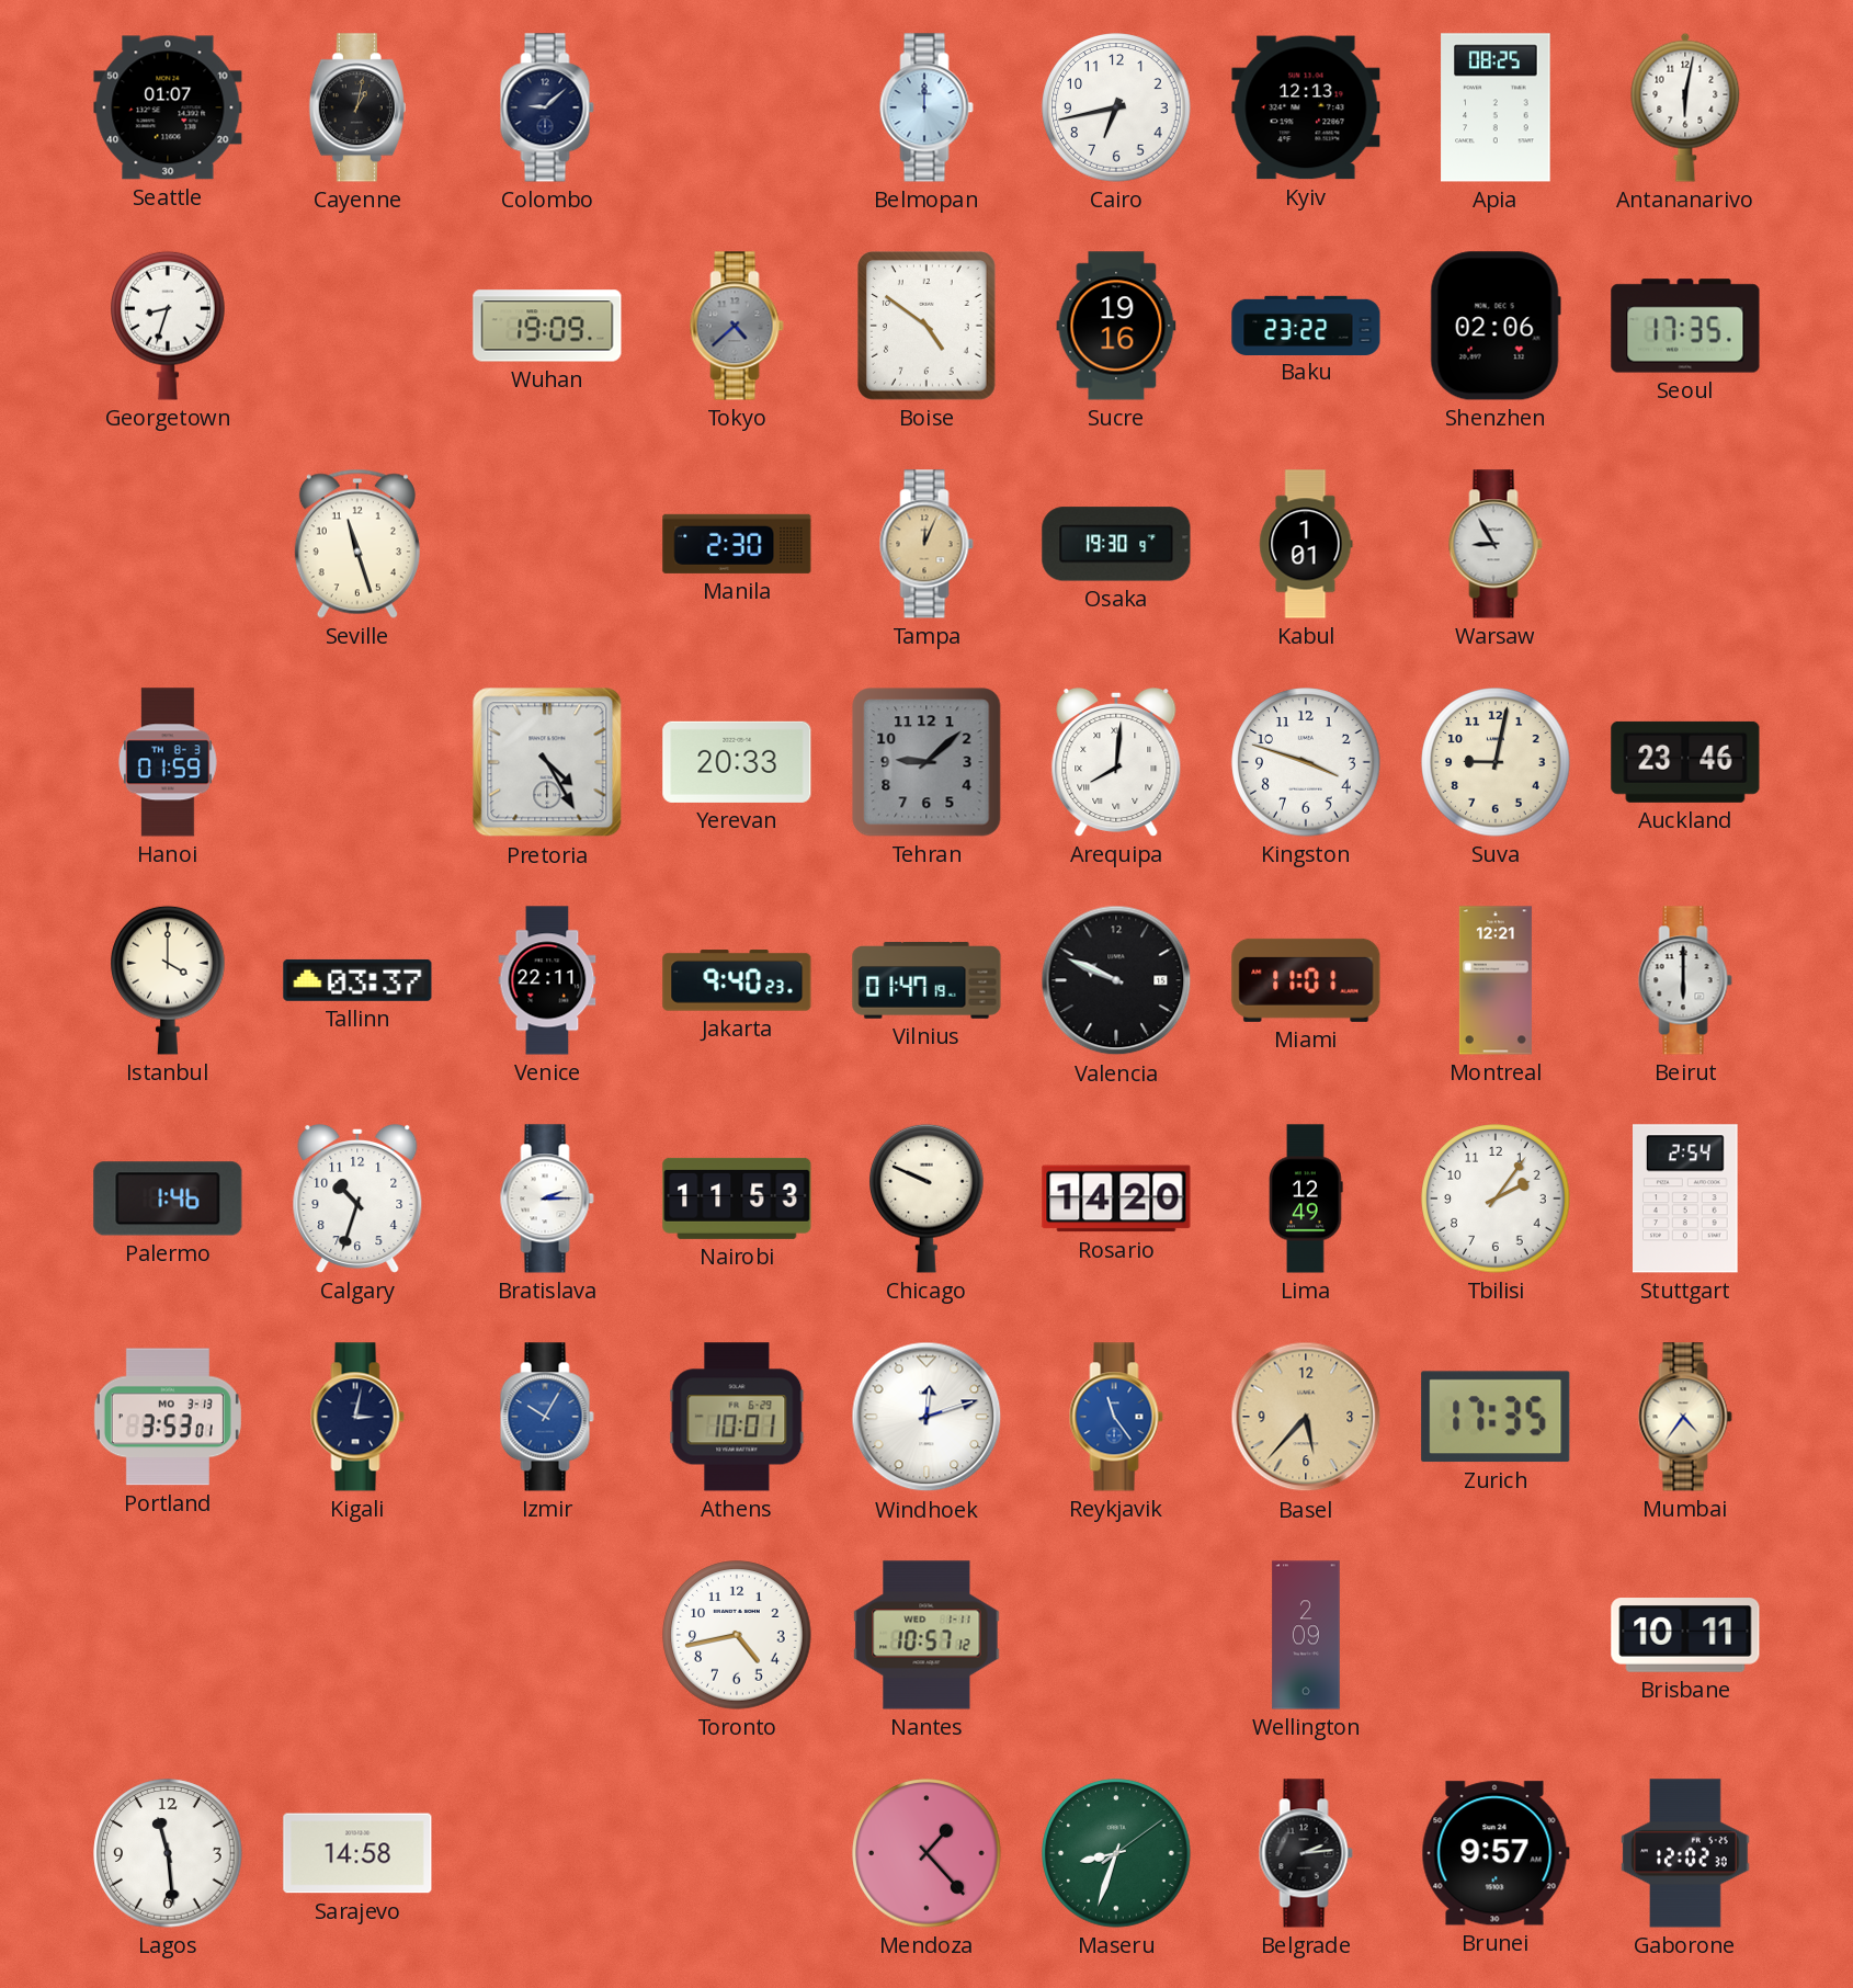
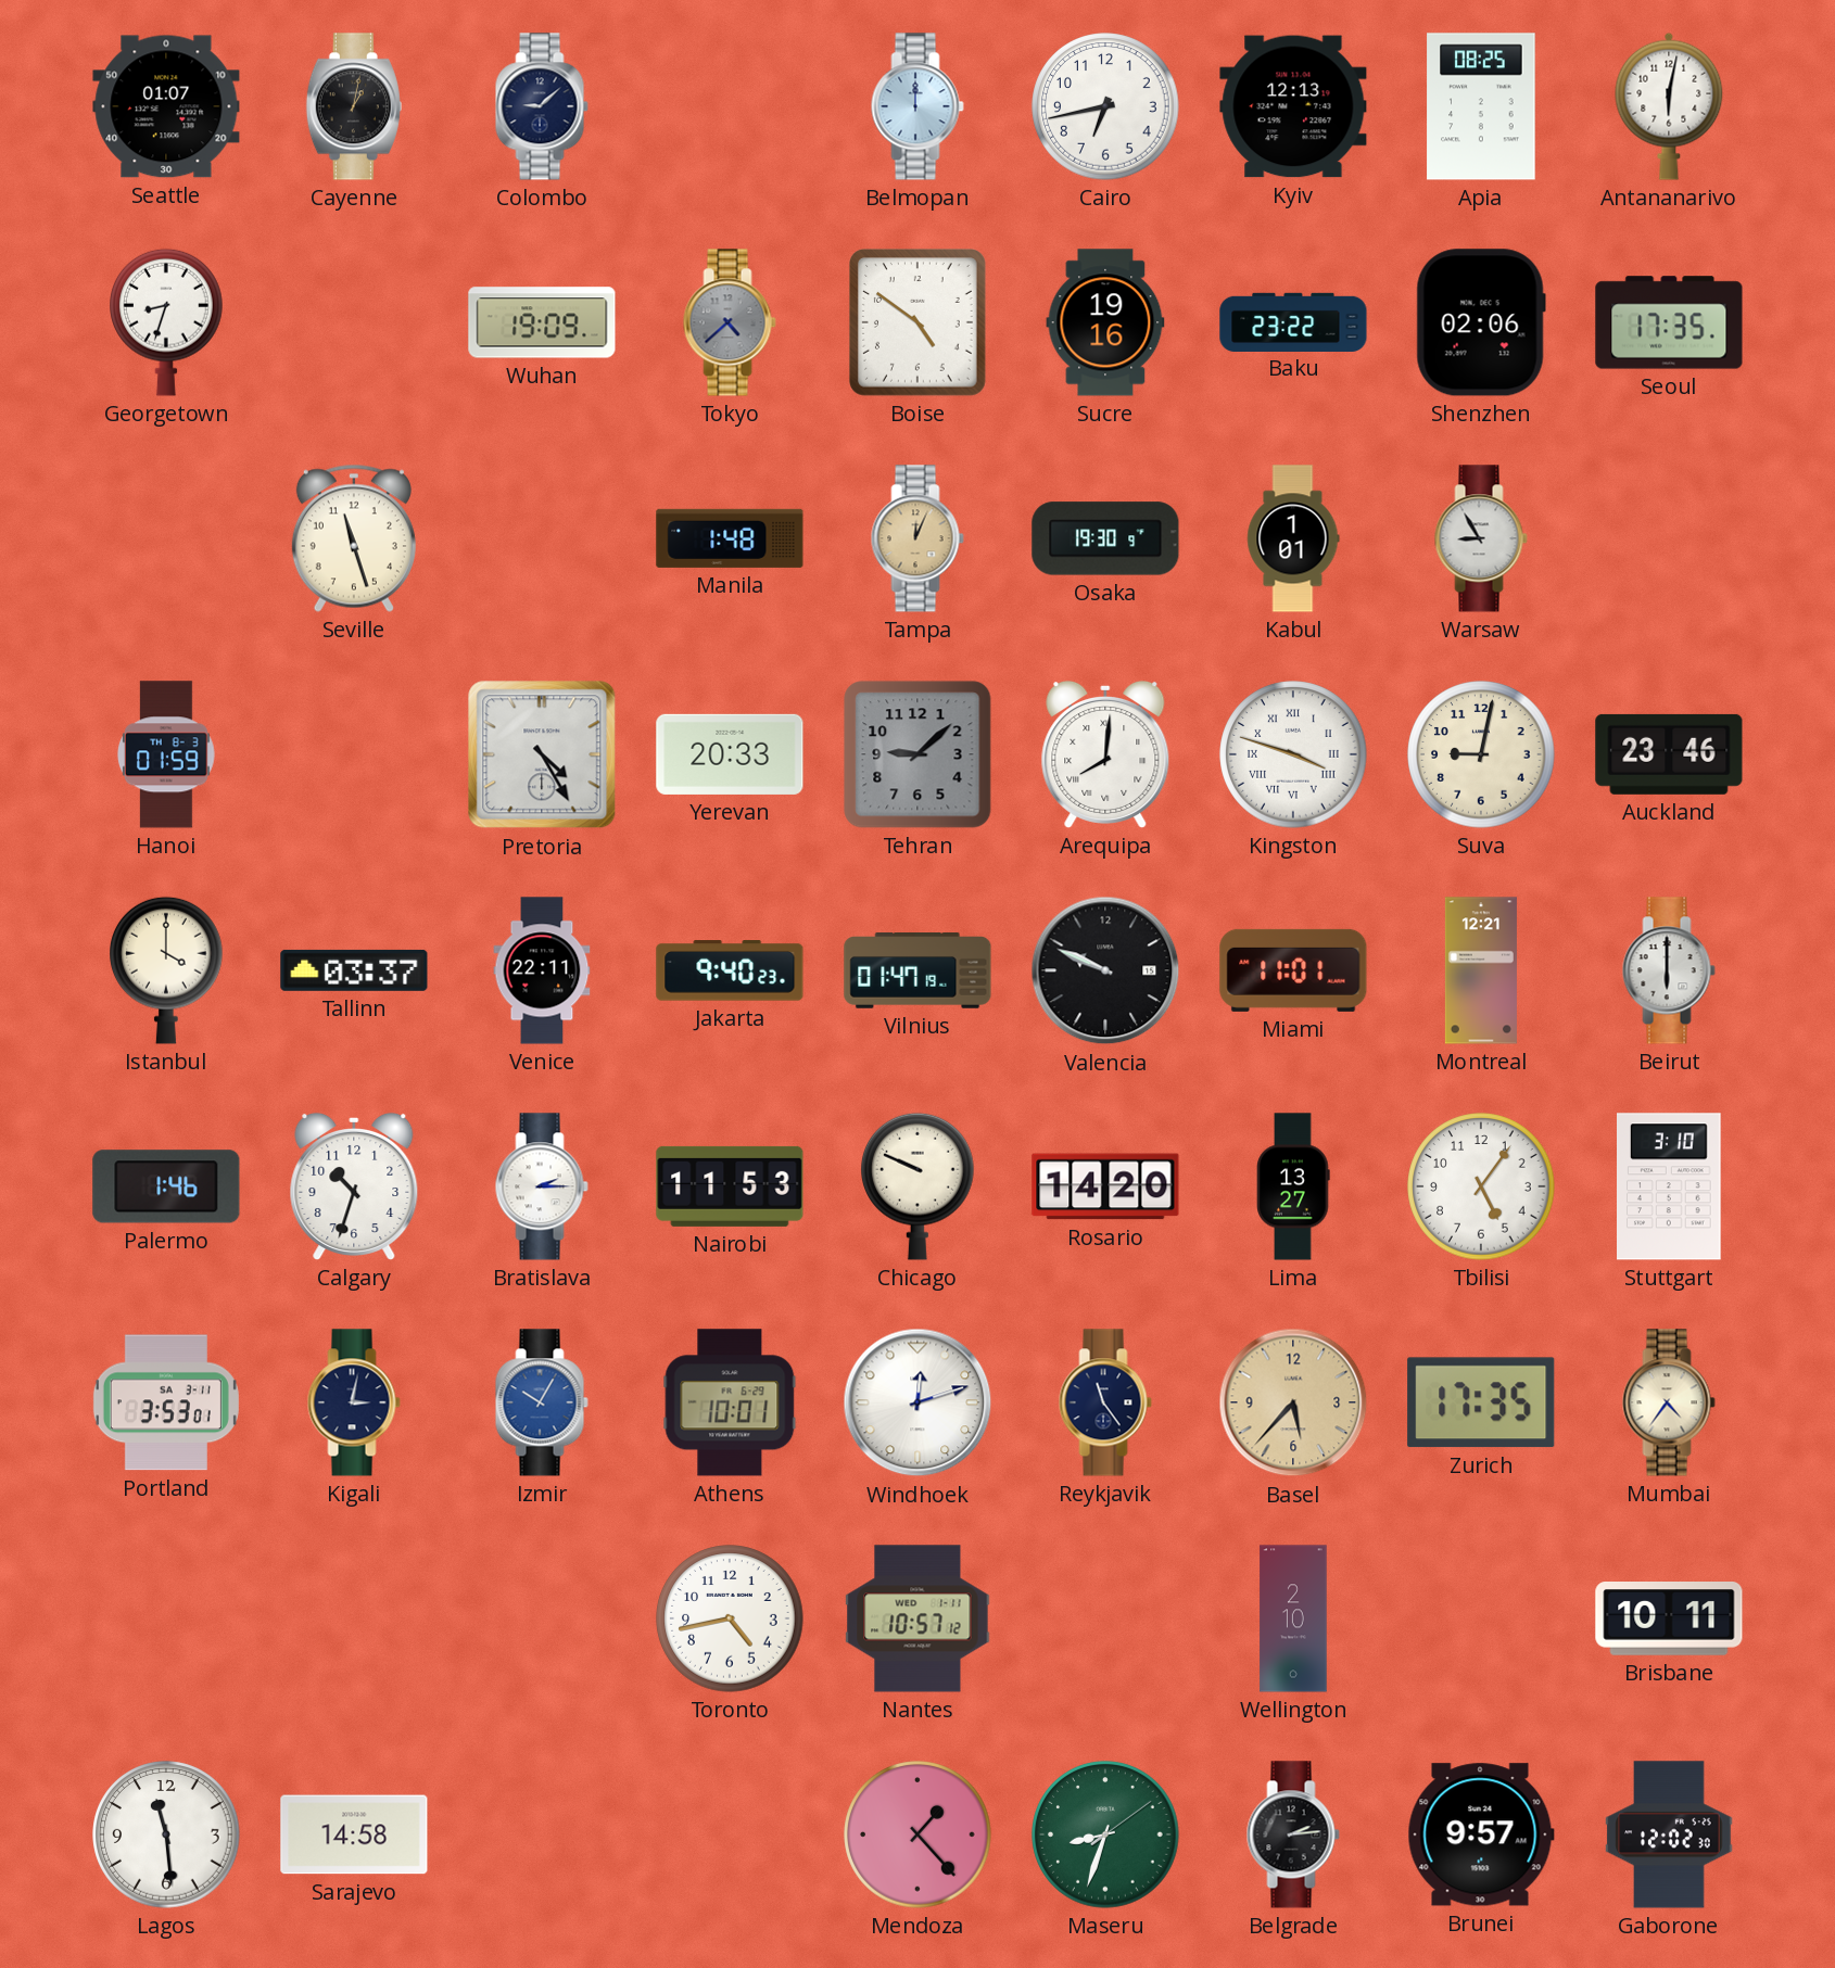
Manila: 2:30 -> 1:48
Kingston numerals: Arabic -> Roman
Lima: 12:49 -> 13:27
Tbilisi: 2:06 -> 5:06
Stuttgart: 2:54 -> 3:10
Portland date: MO 3-13 -> SA 3-11
Reykjavik dial: blue -> navy
Wellington: 2:09 -> 2:10
